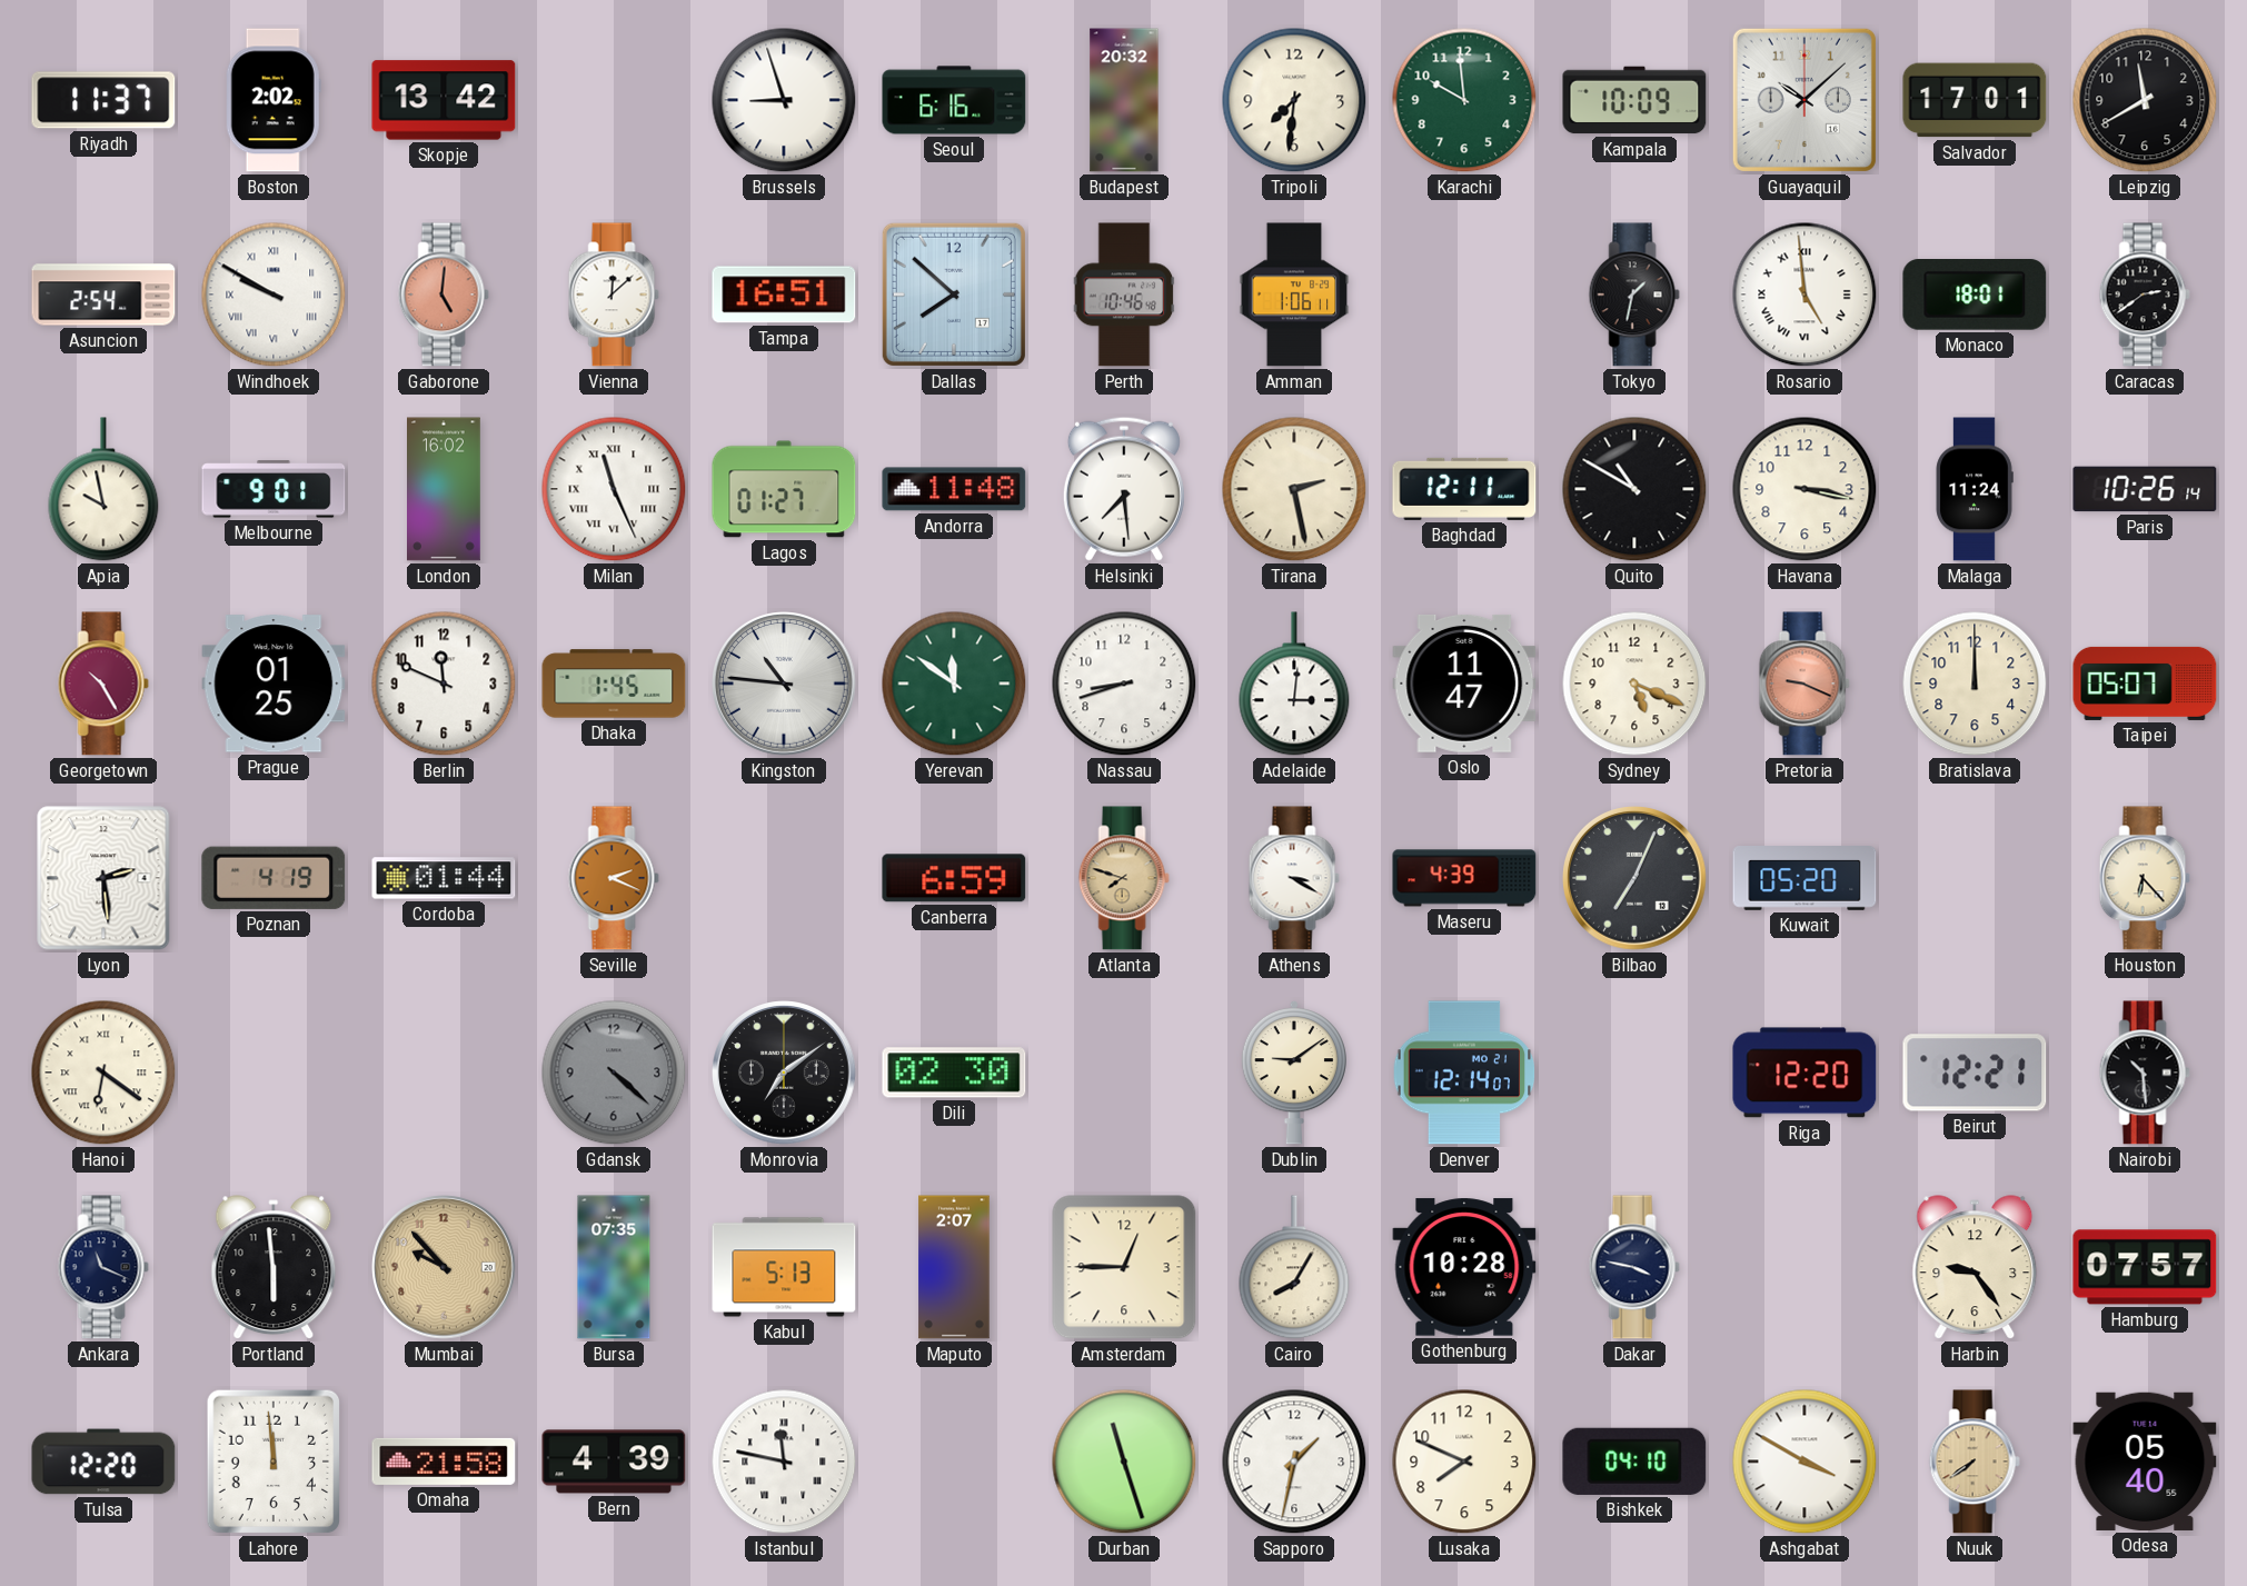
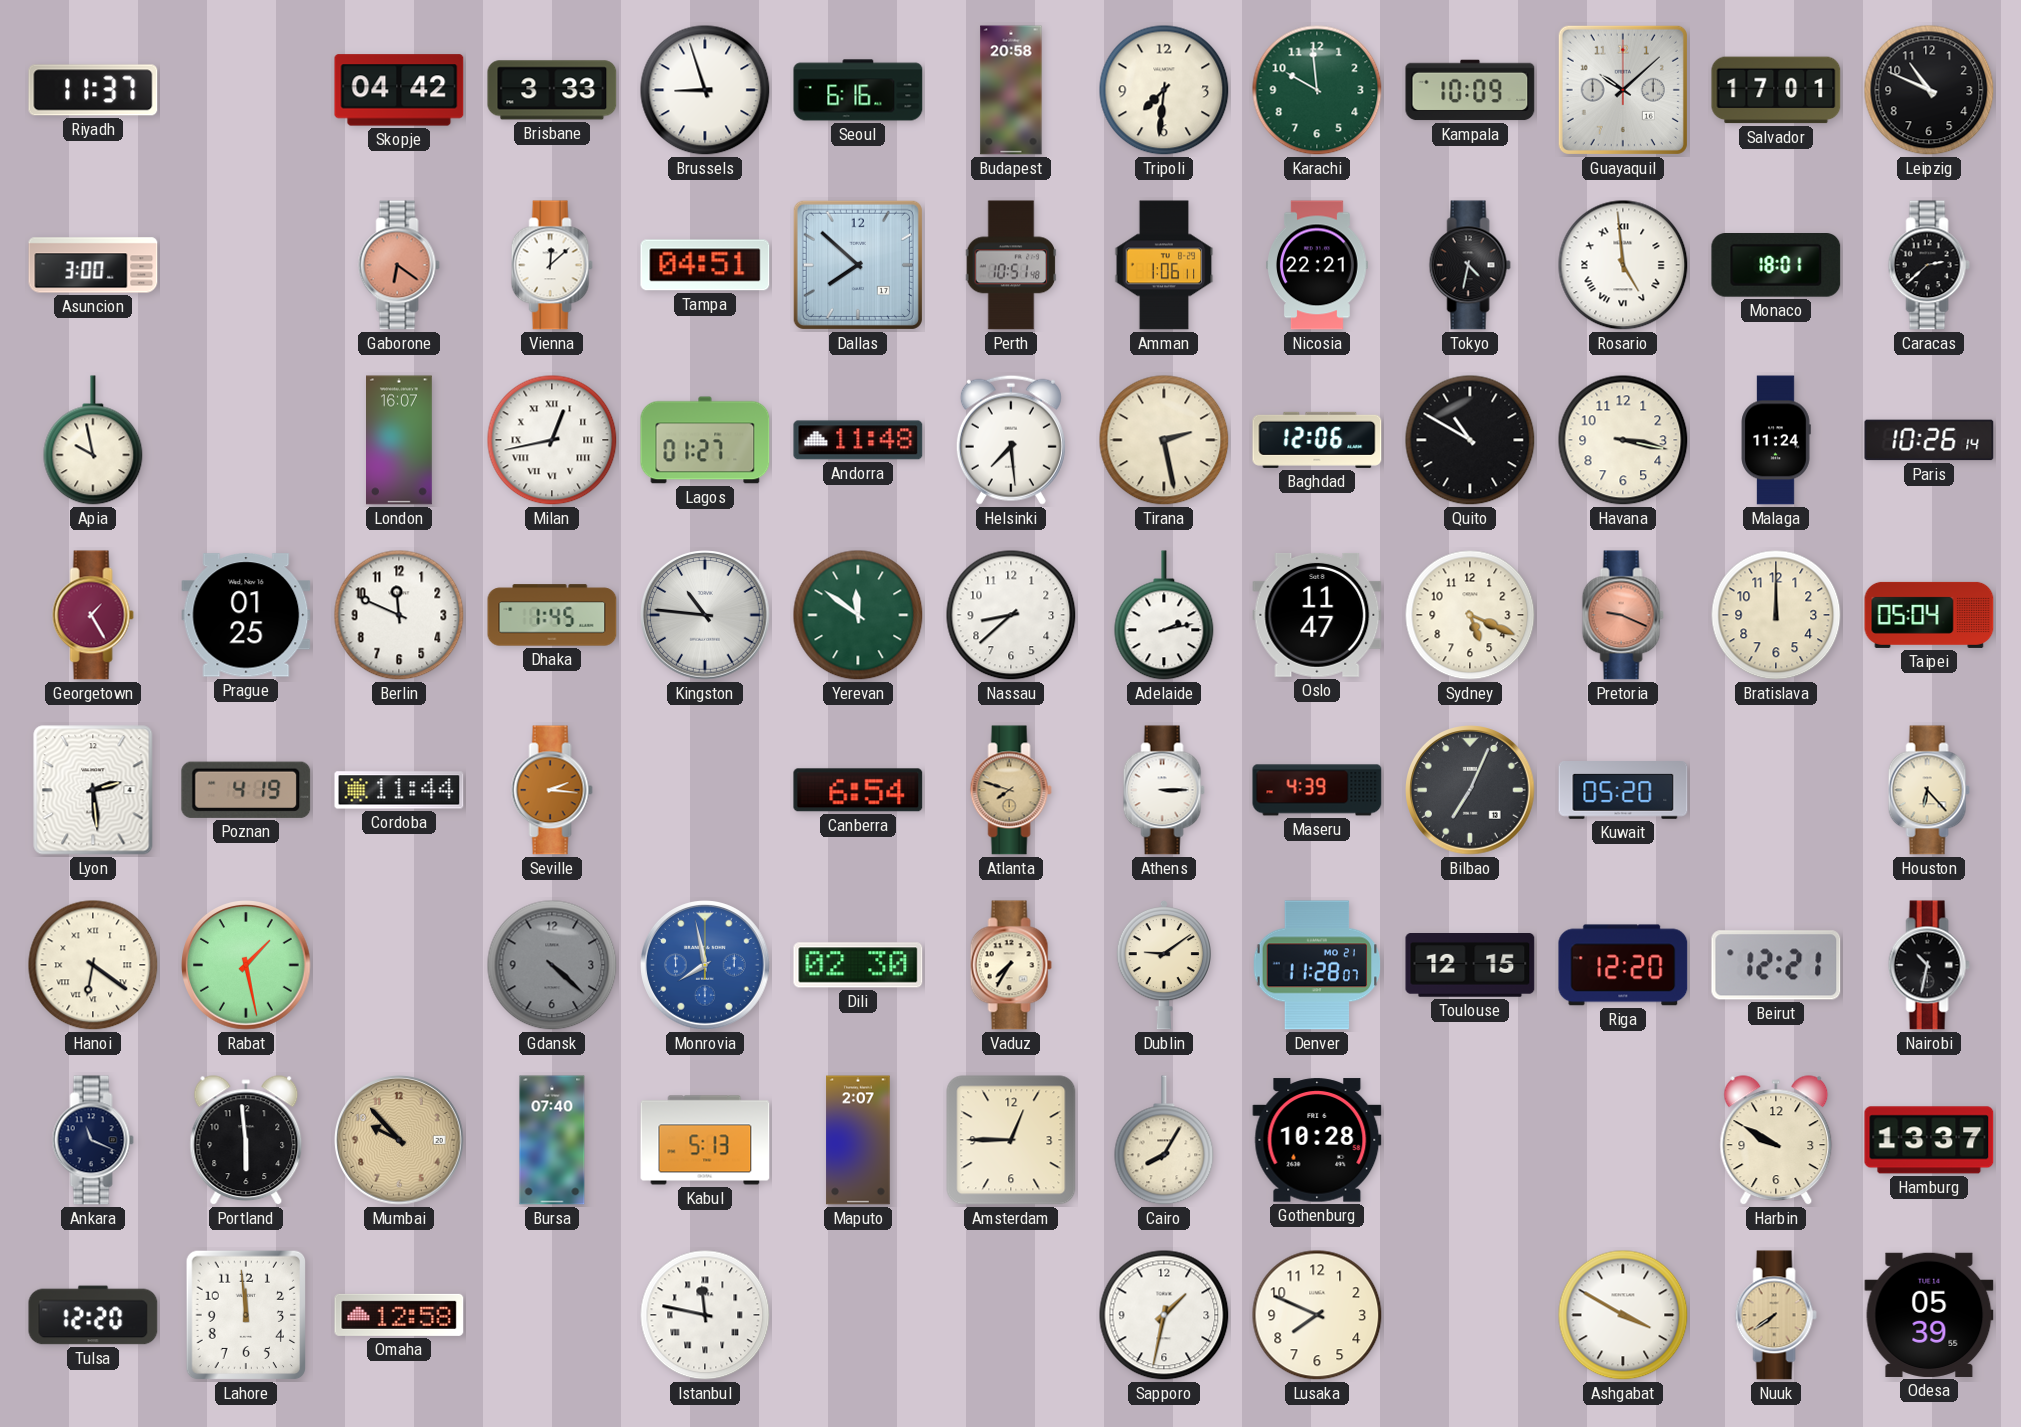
Boston: 2:02 -> none
Skopje: 13:42 -> 04:42
Brisbane: none -> 3:33
Budapest: 20:32 -> 20:58
Leipzig: 11:40 -> 10:49
Asuncion: 2:54 -> 3:00
Windhoek: 9:50 -> none
Gaborone: 5:01 -> 6:21
Tampa: 16:51 -> 04:51
Perth: 10:46 -> 10:51
Nicosia: none -> 22:21
Tokyo: 1:32 -> 4:32
Caracas: 2:39 -> 2:38
Melbourne: 9:01 -> none
London: 16:02 -> 16:07
Milan: 11:26 -> 12:43
Baghdad: 12:11 -> 12:06
Georgetown: 10:25 -> 1:25
Nassau: 8:42 -> 8:38
Adelaide: 3:01 -> 2:13
Taipei: 05:07 -> 05:04
Cordoba: 01:44 -> 11:44
Seville: 2:19 -> 2:16
Canberra: 6:59 -> 6:54
Athens: 3:20 -> 3:15
Rabat: none -> 1:28
Monrovia: 7:09 -> 7:58
Monrovia dial: black -> blue
Vaduz: none -> 7:35
Denver: 12:14 -> 11:28
Toulouse: none -> 12:15
Nairobi: 10:29 -> 10:32
Bursa: 07:35 -> 07:40
Dakar: 3:47 -> none
Harbin: 9:24 -> 9:50
Hamburg: 07:57 -> 13:37
Omaha: 21:58 -> 12:58
Bern: 4:39 -> none
Durban: 11:27 -> none
Bishkek: 04:10 -> none
Odesa: 05:40 -> 05:39
